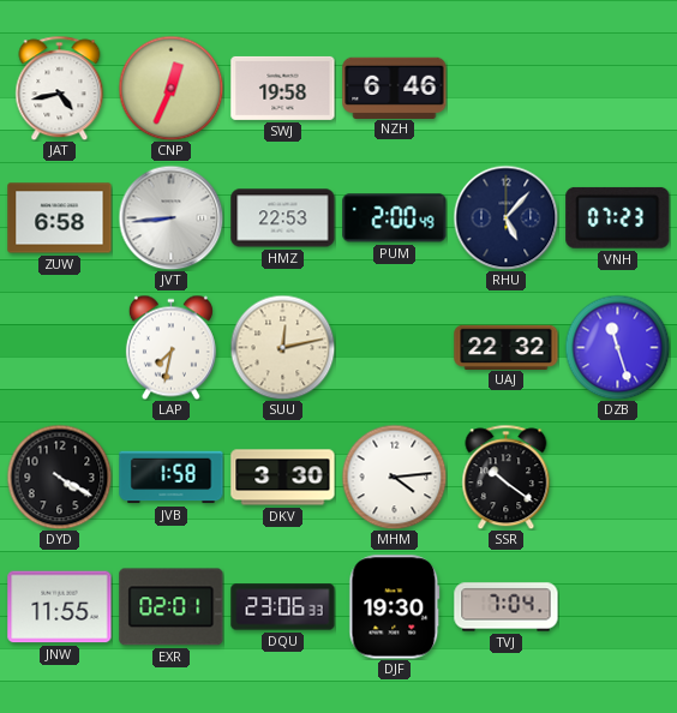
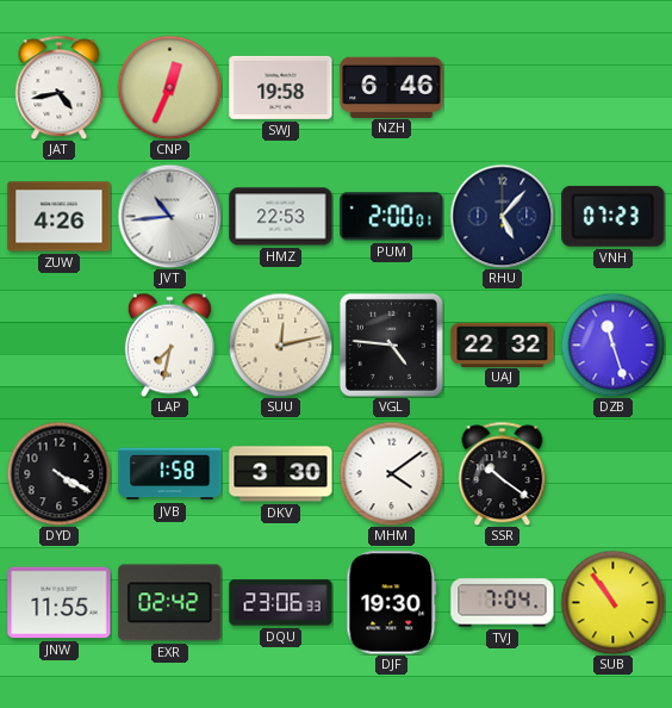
ZUW: 6:58 -> 4:26
JVT: 8:44 -> 10:44
PUM: 2:00:49 -> 2:00:01
VGL: none -> 4:46
MHM: 4:14 -> 4:09
EXR: 02:01 -> 02:42
SUB: none -> 10:54
